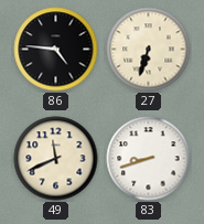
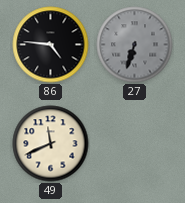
27 dial: cream -> grey
83: 8:42 -> none
